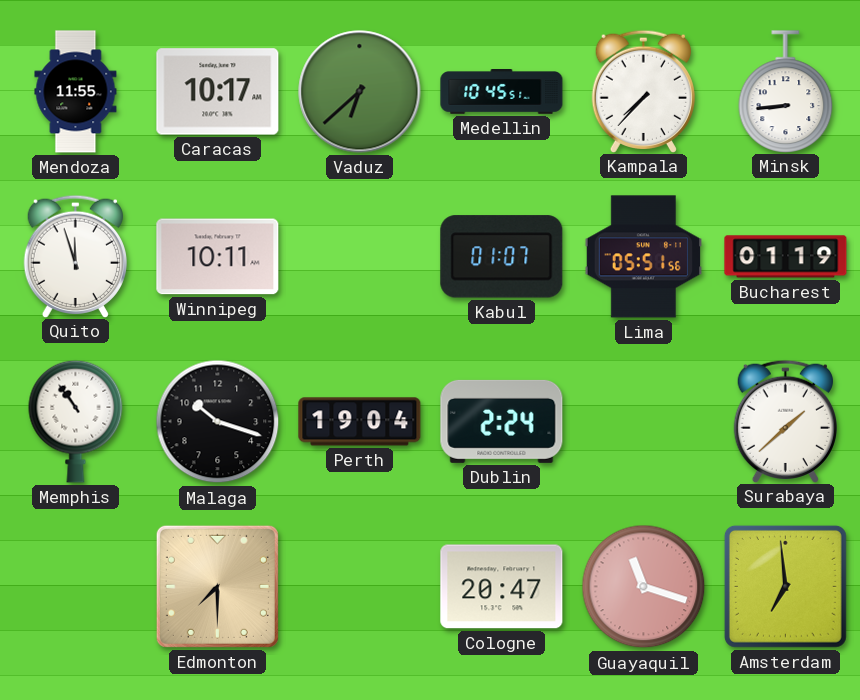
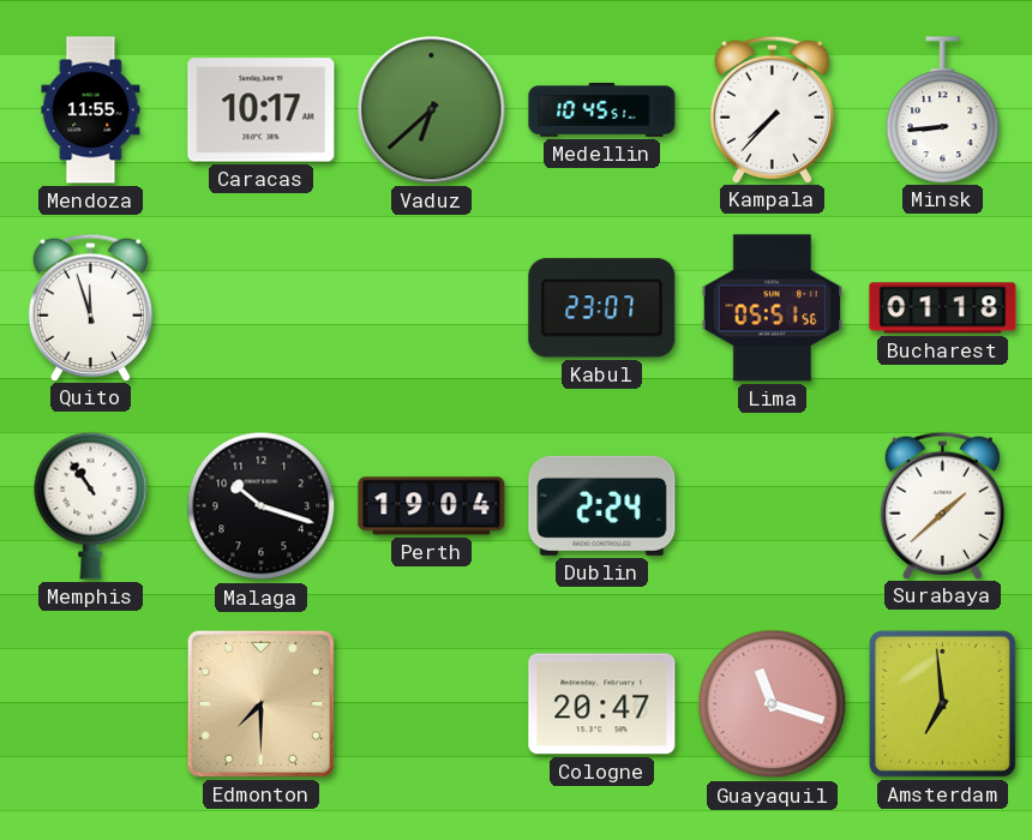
Winnipeg: 10:11 -> none
Kabul: 01:07 -> 23:07
Bucharest: 01:19 -> 01:18
